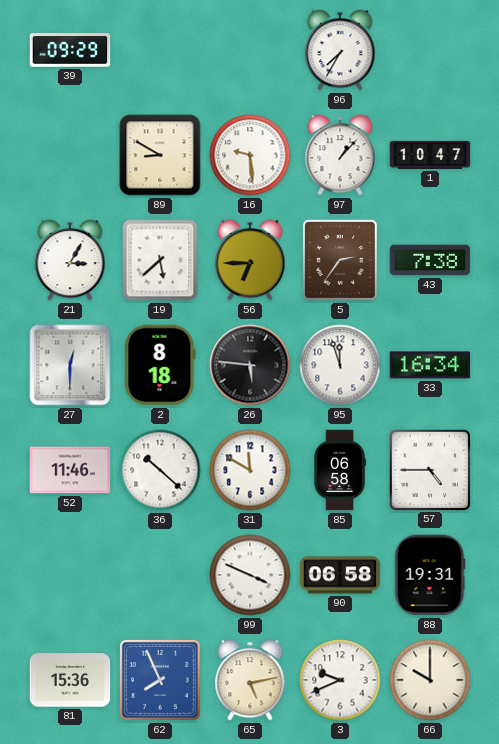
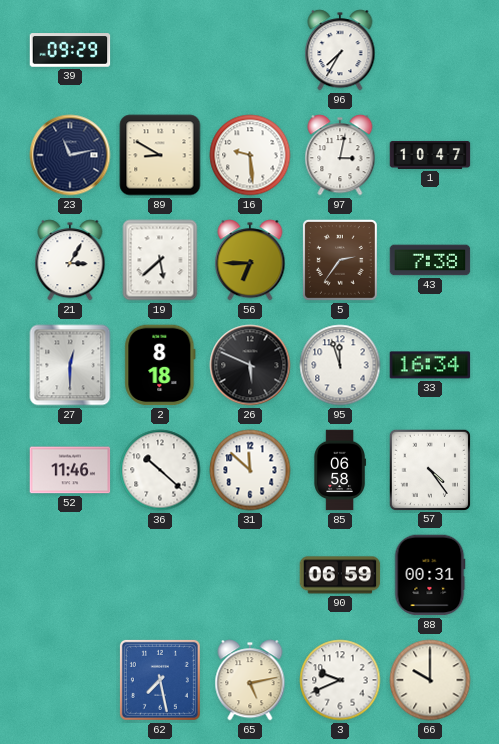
23: none -> 11:13
97: 1:07 -> 3:02
26: 5:46 -> 5:49
31: 11:50 -> 11:52
57: 4:45 -> 4:24
99: 3:49 -> none
90: 06:58 -> 06:59
88: 19:31 -> 00:31
81: 15:36 -> none
62: 7:56 -> 7:28
